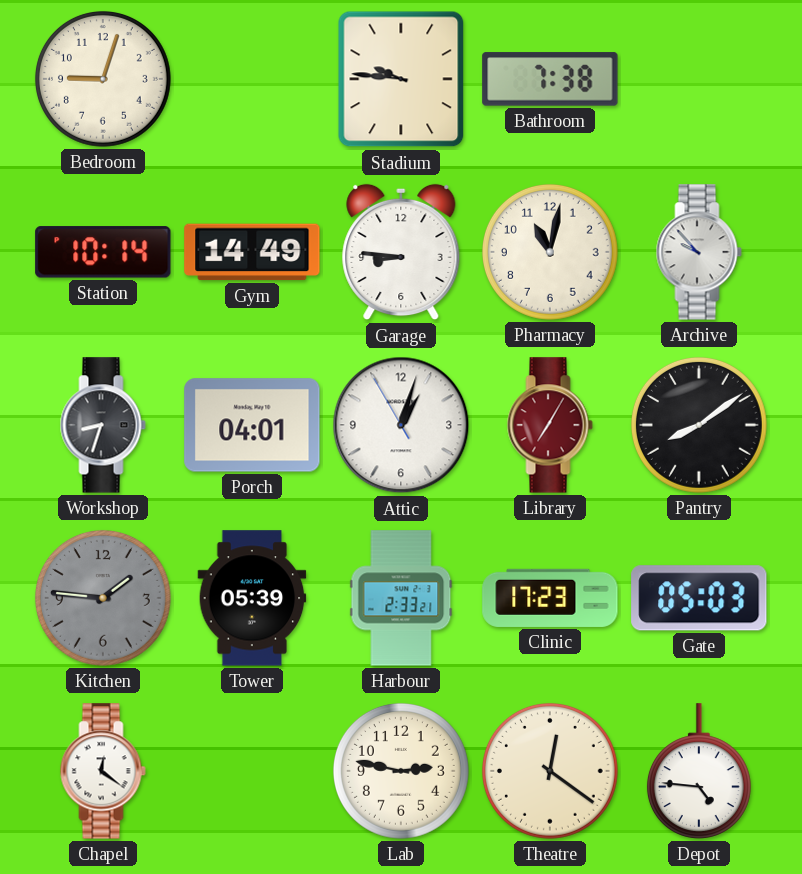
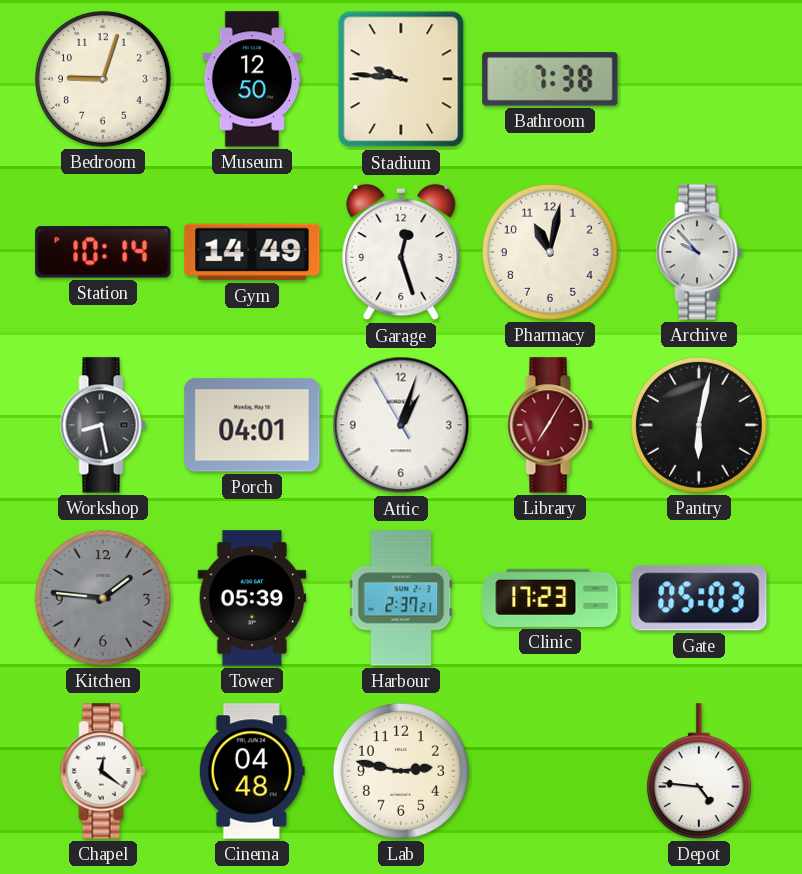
Museum: none -> 12:50
Garage: 8:46 -> 12:27
Workshop: 8:33 -> 8:28
Pantry: 8:09 -> 6:02
Harbour: 2:33 -> 2:37
Cinema: none -> 04:48
Theatre: 12:21 -> none
